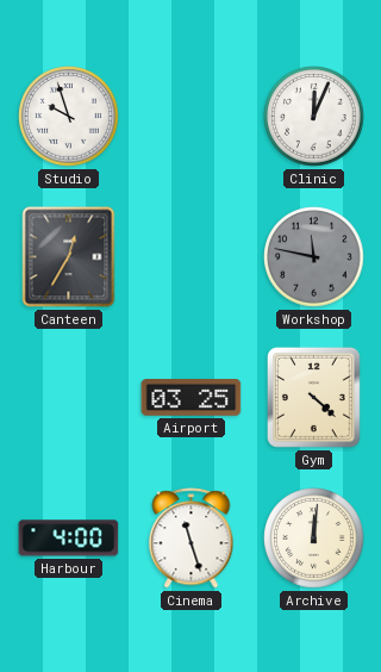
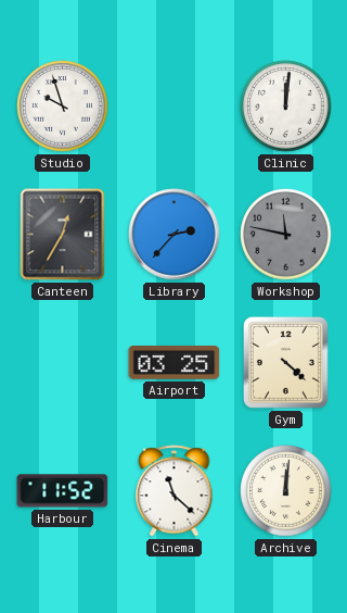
Clinic: 12:04 -> 12:01
Library: none -> 2:37
Harbour: 4:00 -> 11:52
Cinema: 11:27 -> 11:22
